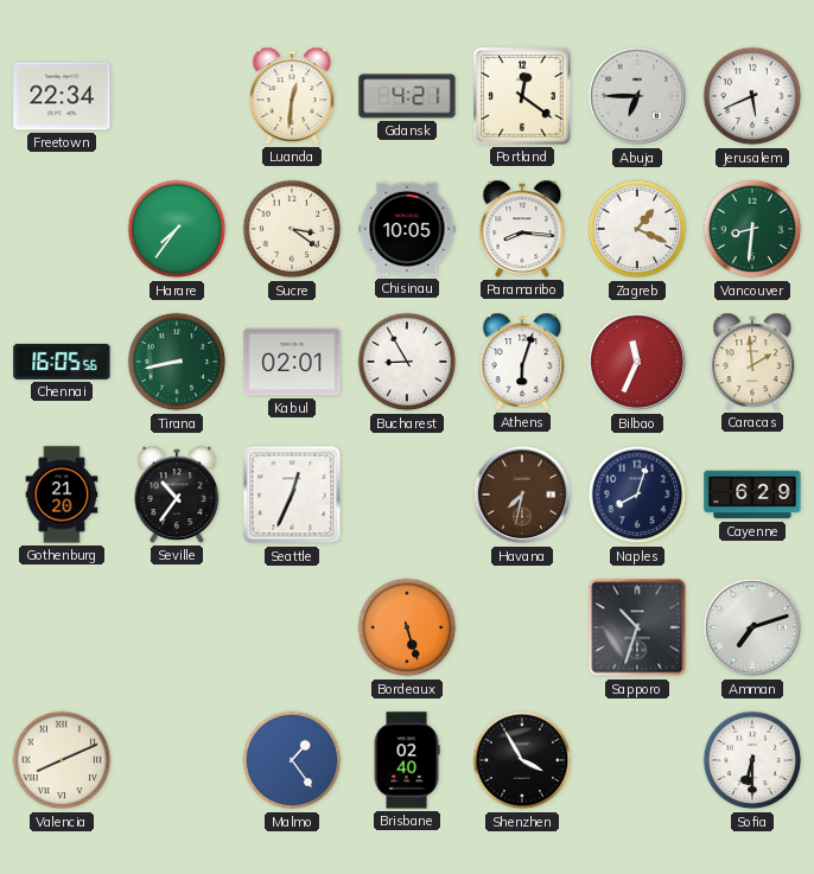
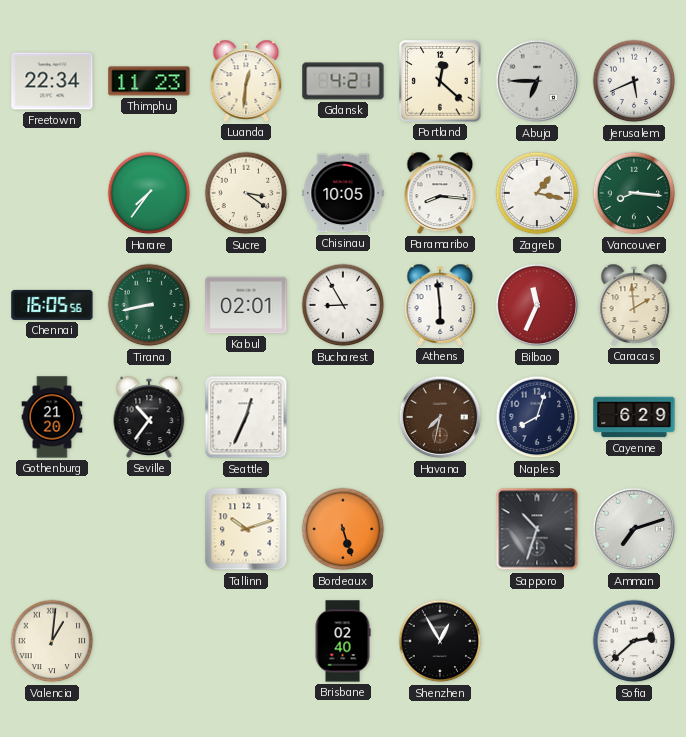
Thimphu: none -> 11:23
Portland: 12:21 -> 12:22
Zagreb: 1:19 -> 1:17
Vancouver: 8:31 -> 8:16
Athens: 6:03 -> 5:59
Tallinn: none -> 10:12
Valencia: 8:11 -> 1:01
Malmo: 1:24 -> none
Shenzhen: 3:55 -> 12:55
Sofia: 6:30 -> 2:38
